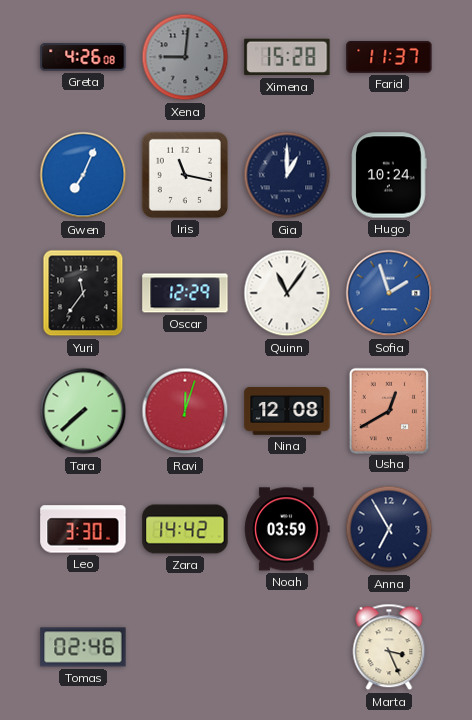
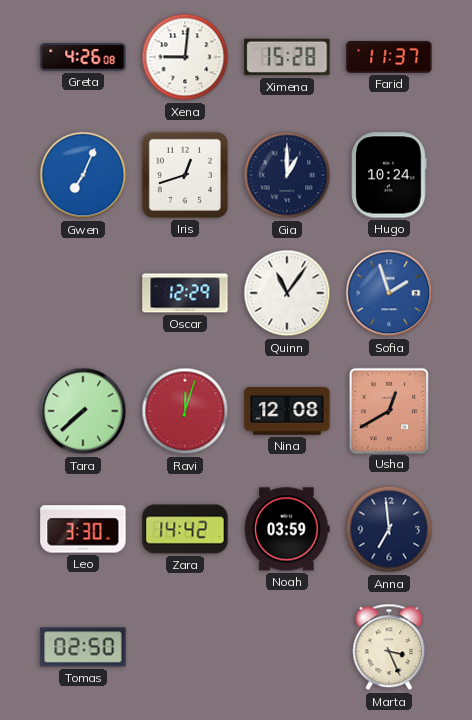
Xena dial: grey -> white
Iris: 11:17 -> 12:42
Yuri: 11:36 -> none
Anna: 6:55 -> 6:59
Tomas: 02:46 -> 02:50
